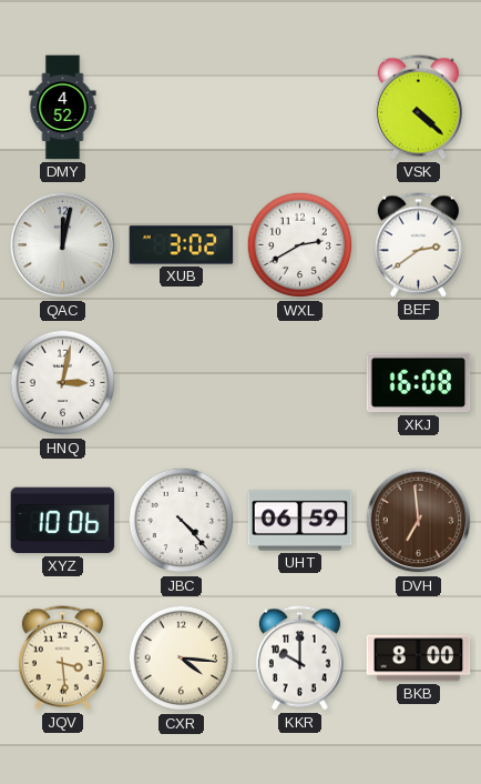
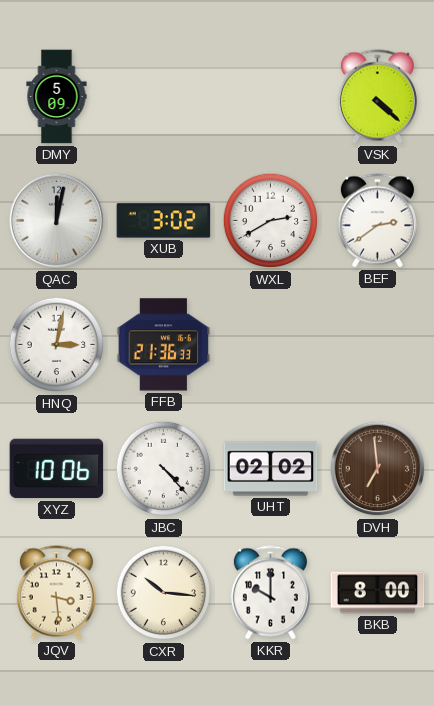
DMY: 4:52 -> 5:09
FFB: none -> 21:36
XKJ: 16:08 -> none
UHT: 06:59 -> 02:02
CXR: 4:16 -> 10:16
